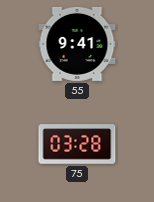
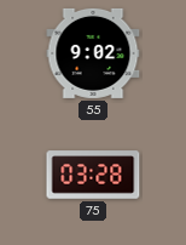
55: 9:41 -> 9:02
